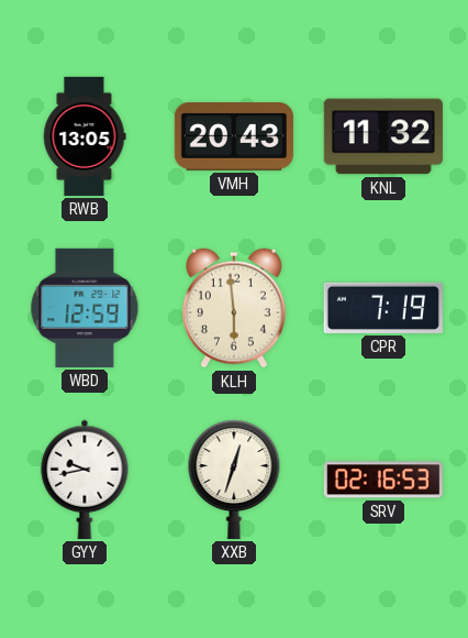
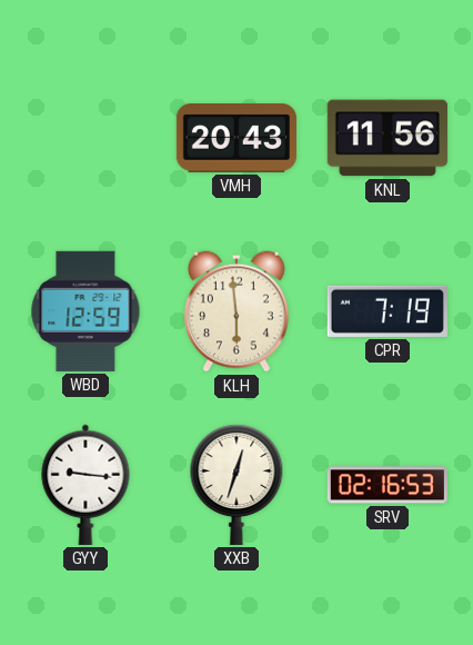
RWB: 13:05 -> none
KNL: 11:32 -> 11:56
GYY: 9:43 -> 9:16
